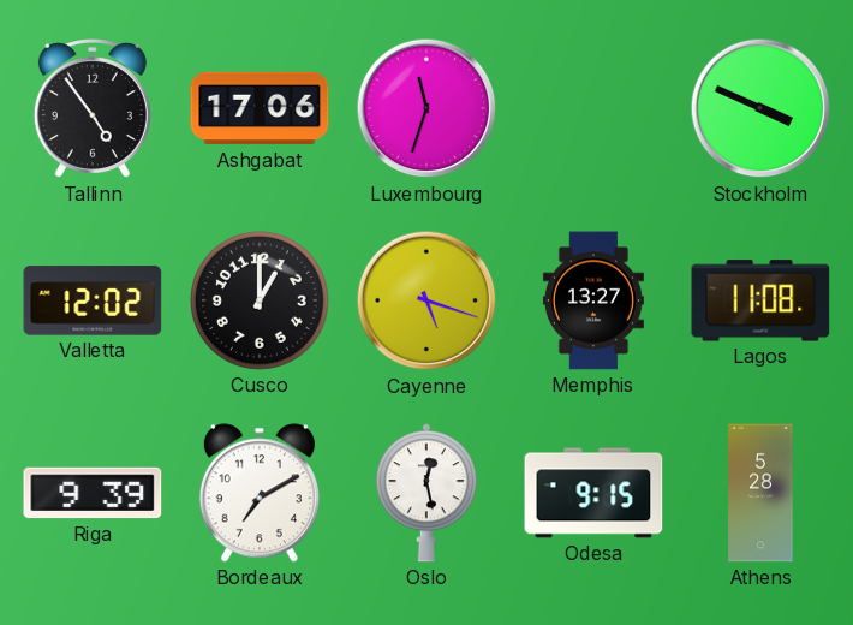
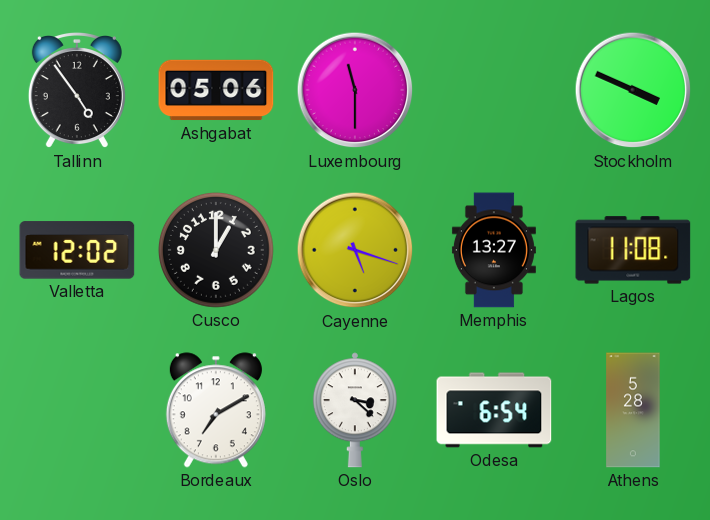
Ashgabat: 17:06 -> 05:06
Luxembourg: 11:33 -> 11:30
Riga: 9:39 -> none
Oslo: 12:28 -> 3:22
Odesa: 9:15 -> 6:54
